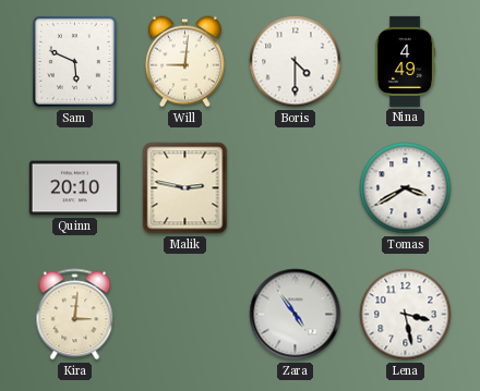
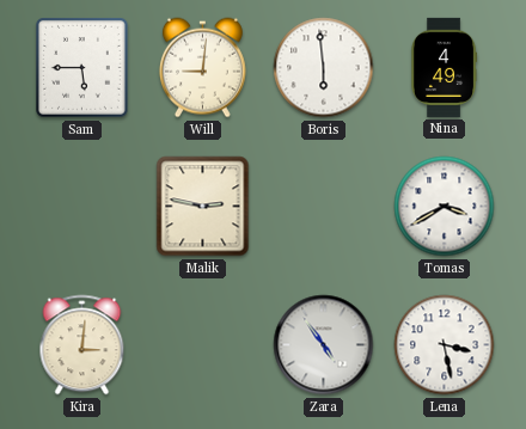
Sam: 5:49 -> 5:45
Boris: 4:30 -> 5:59
Quinn: 20:10 -> none
